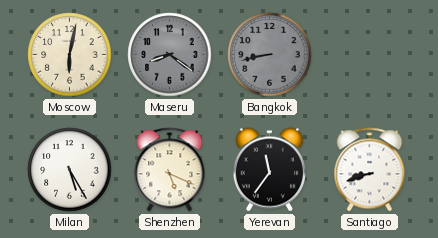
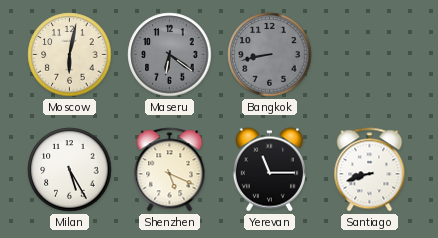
Maseru: 8:21 -> 6:21
Yerevan: 11:36 -> 11:15
